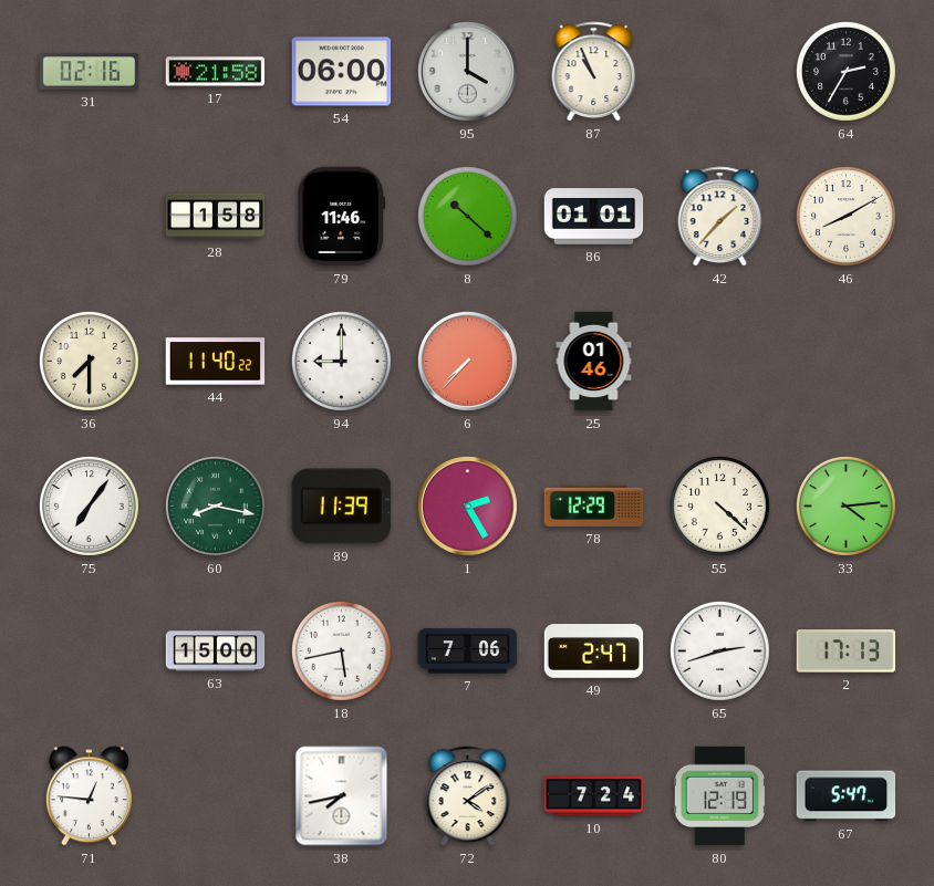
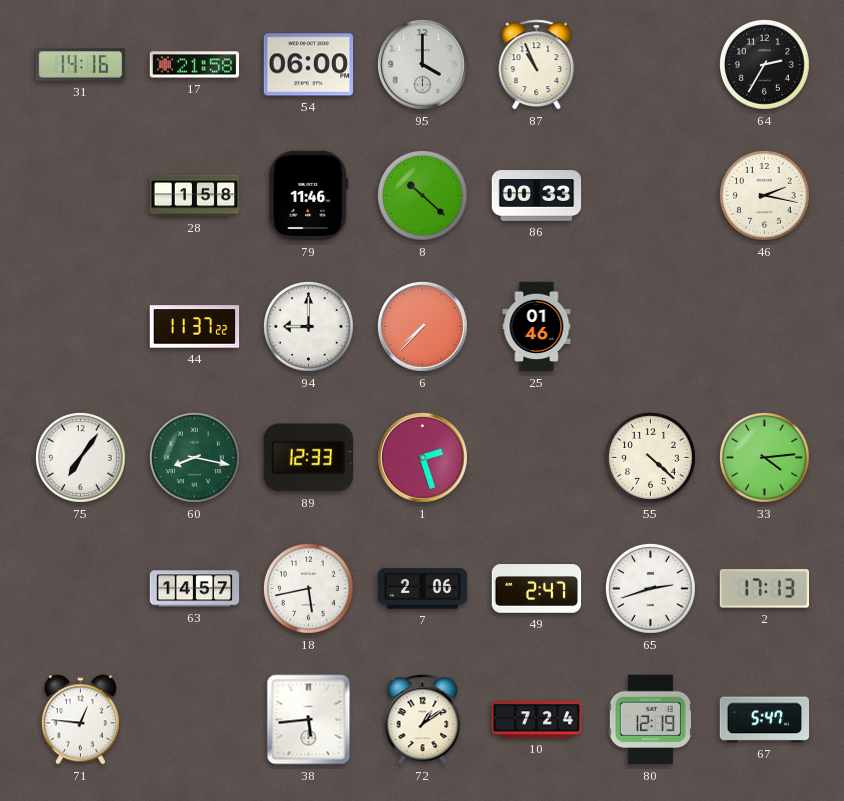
31: 02:16 -> 14:16
86: 01:01 -> 00:33
42: 1:37 -> none
46: 8:10 -> 2:17
36: 7:30 -> none
44: 11:40 -> 11:37
89: 11:39 -> 12:33
1: 2:25 -> 2:27
78: 12:29 -> none
63: 15:00 -> 14:57
7: 7:06 -> 2:06
38: 7:43 -> 5:44
72: 4:09 -> 1:09
